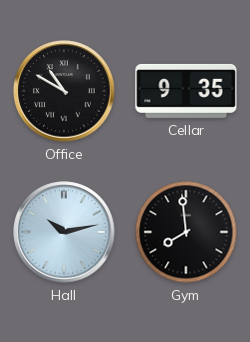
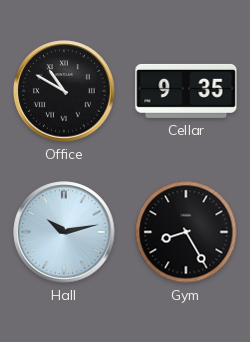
Gym: 7:59 -> 8:25
